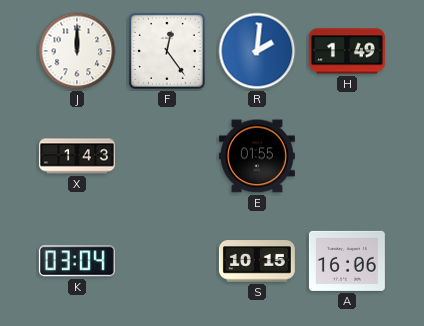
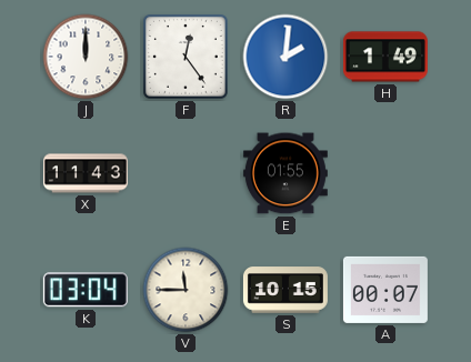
X: 1:43 -> 11:43
V: none -> 11:45
A: 16:06 -> 00:07
